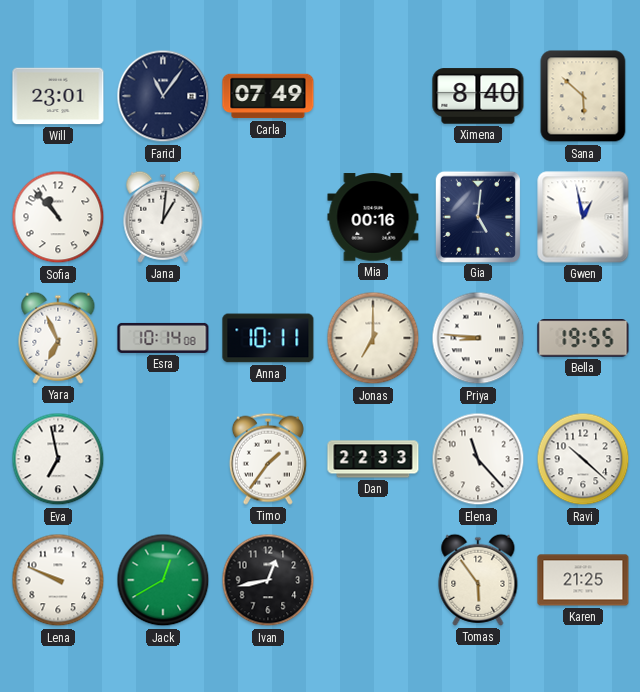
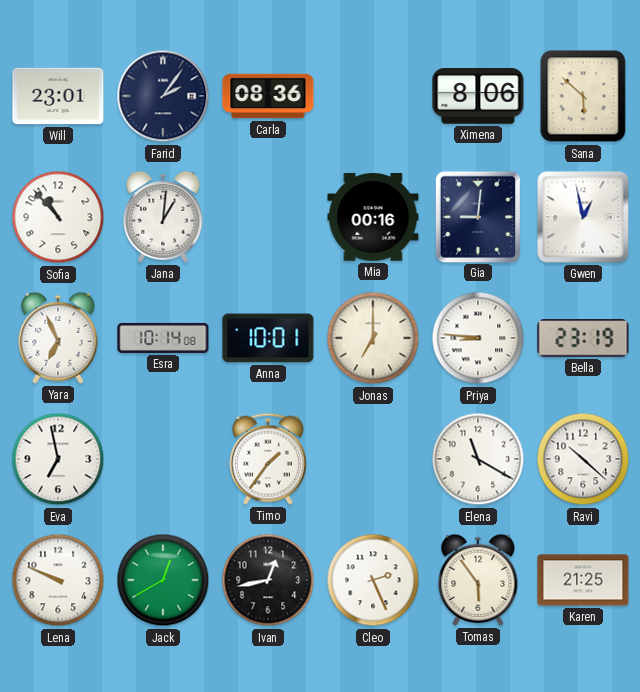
Farid: 11:06 -> 2:06
Carla: 07:49 -> 08:36
Ximena: 8:40 -> 8:06
Gia: 5:01 -> 9:01
Anna: 10:11 -> 10:01
Bella: 19:55 -> 23:19
Dan: 22:33 -> none
Elena: 11:23 -> 11:20
Cleo: none -> 2:26
